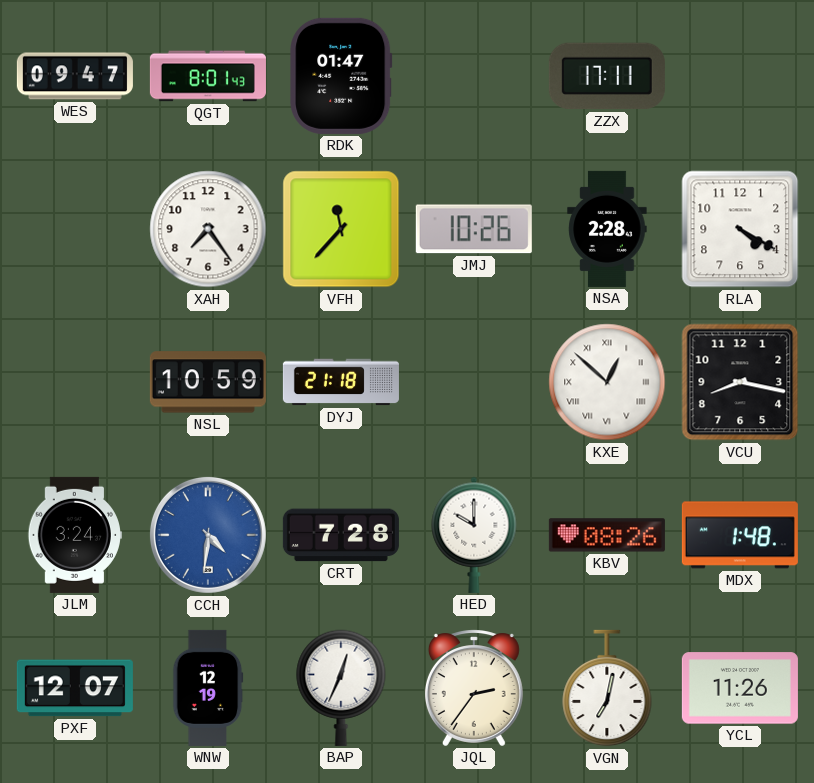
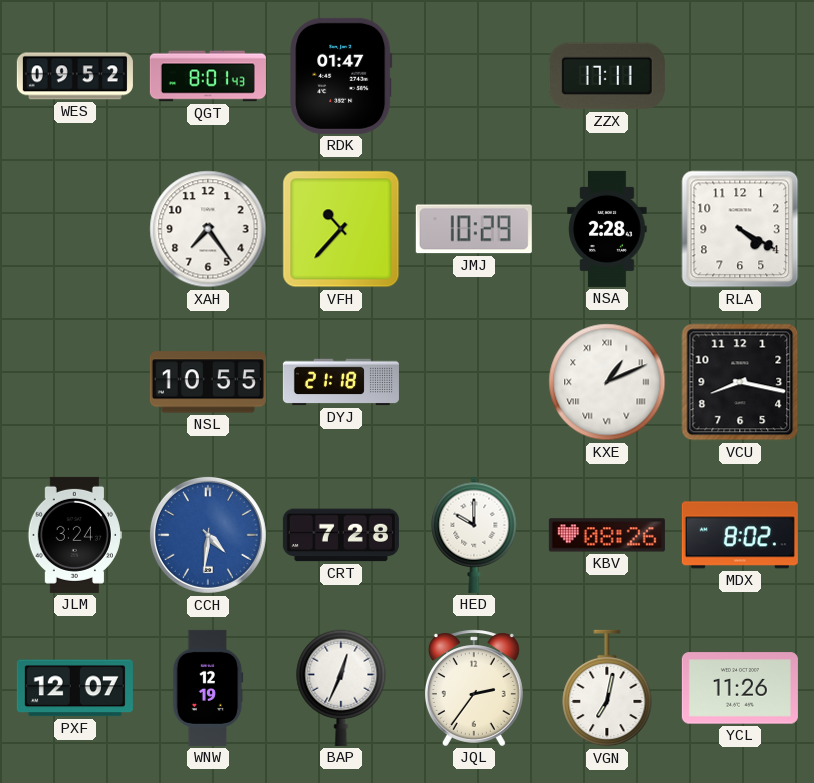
WES: 09:47 -> 09:52
VFH: 11:37 -> 10:37
JMJ: 10:26 -> 10:29
NSL: 10:59 -> 10:55
KXE: 12:52 -> 1:11
MDX: 1:48 -> 8:02
